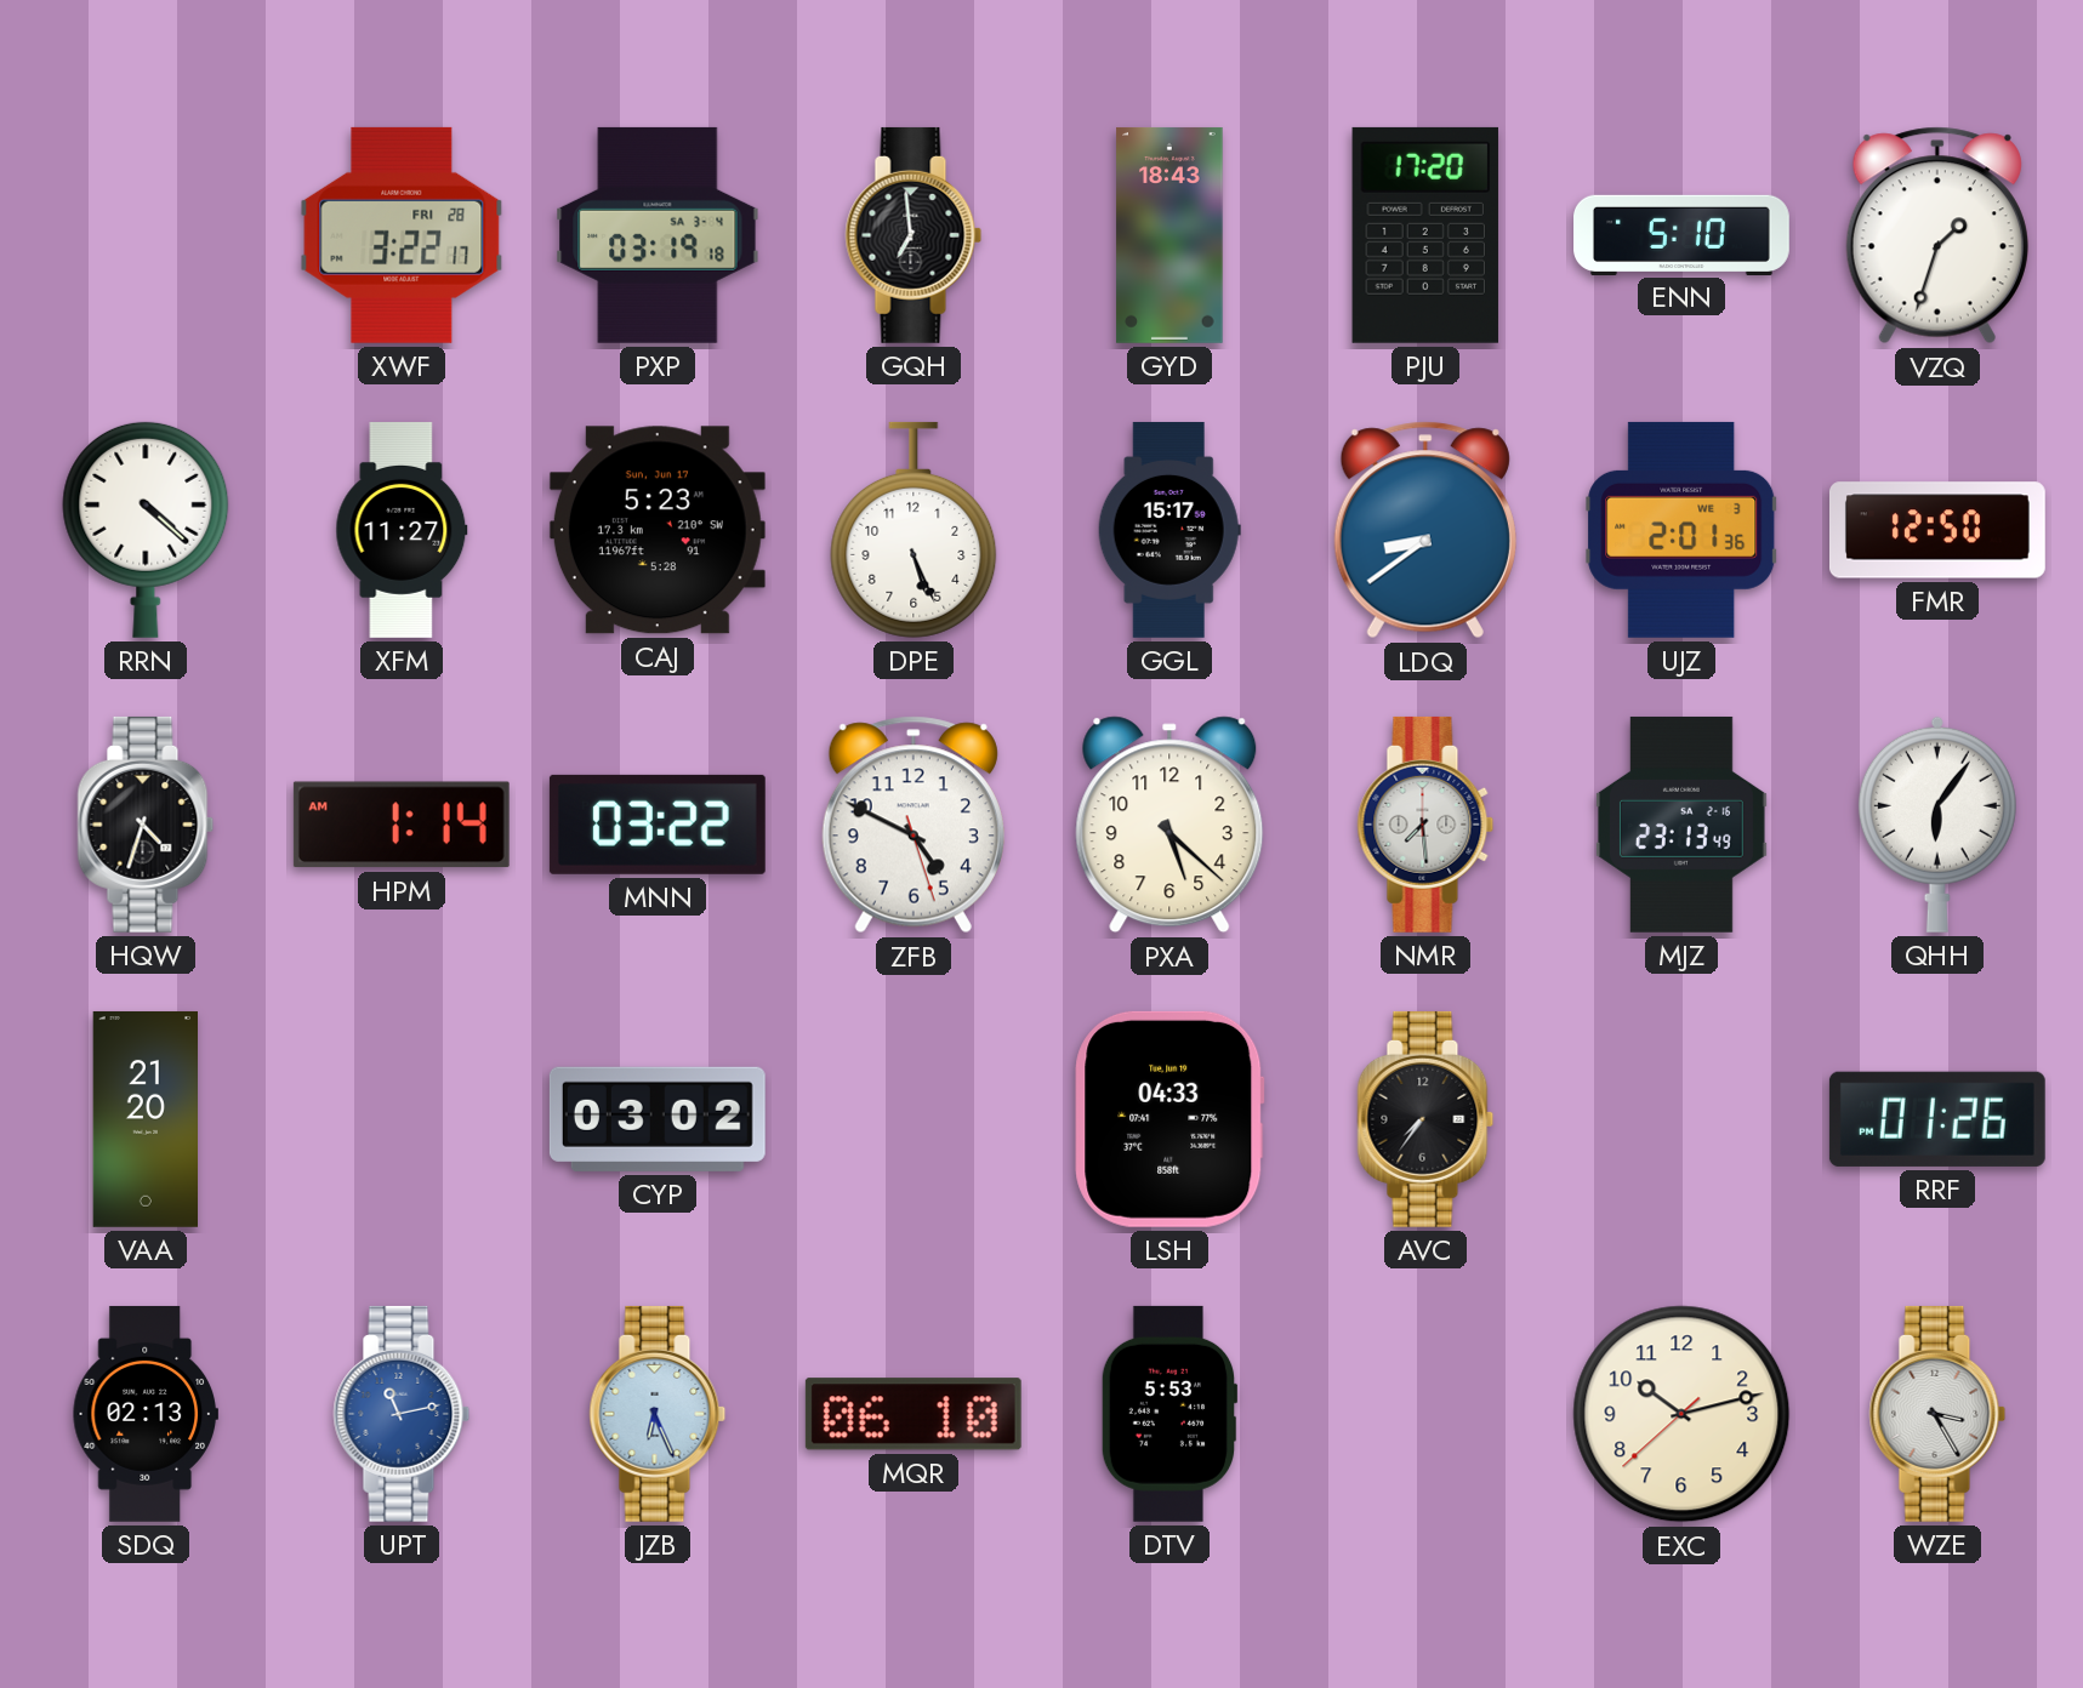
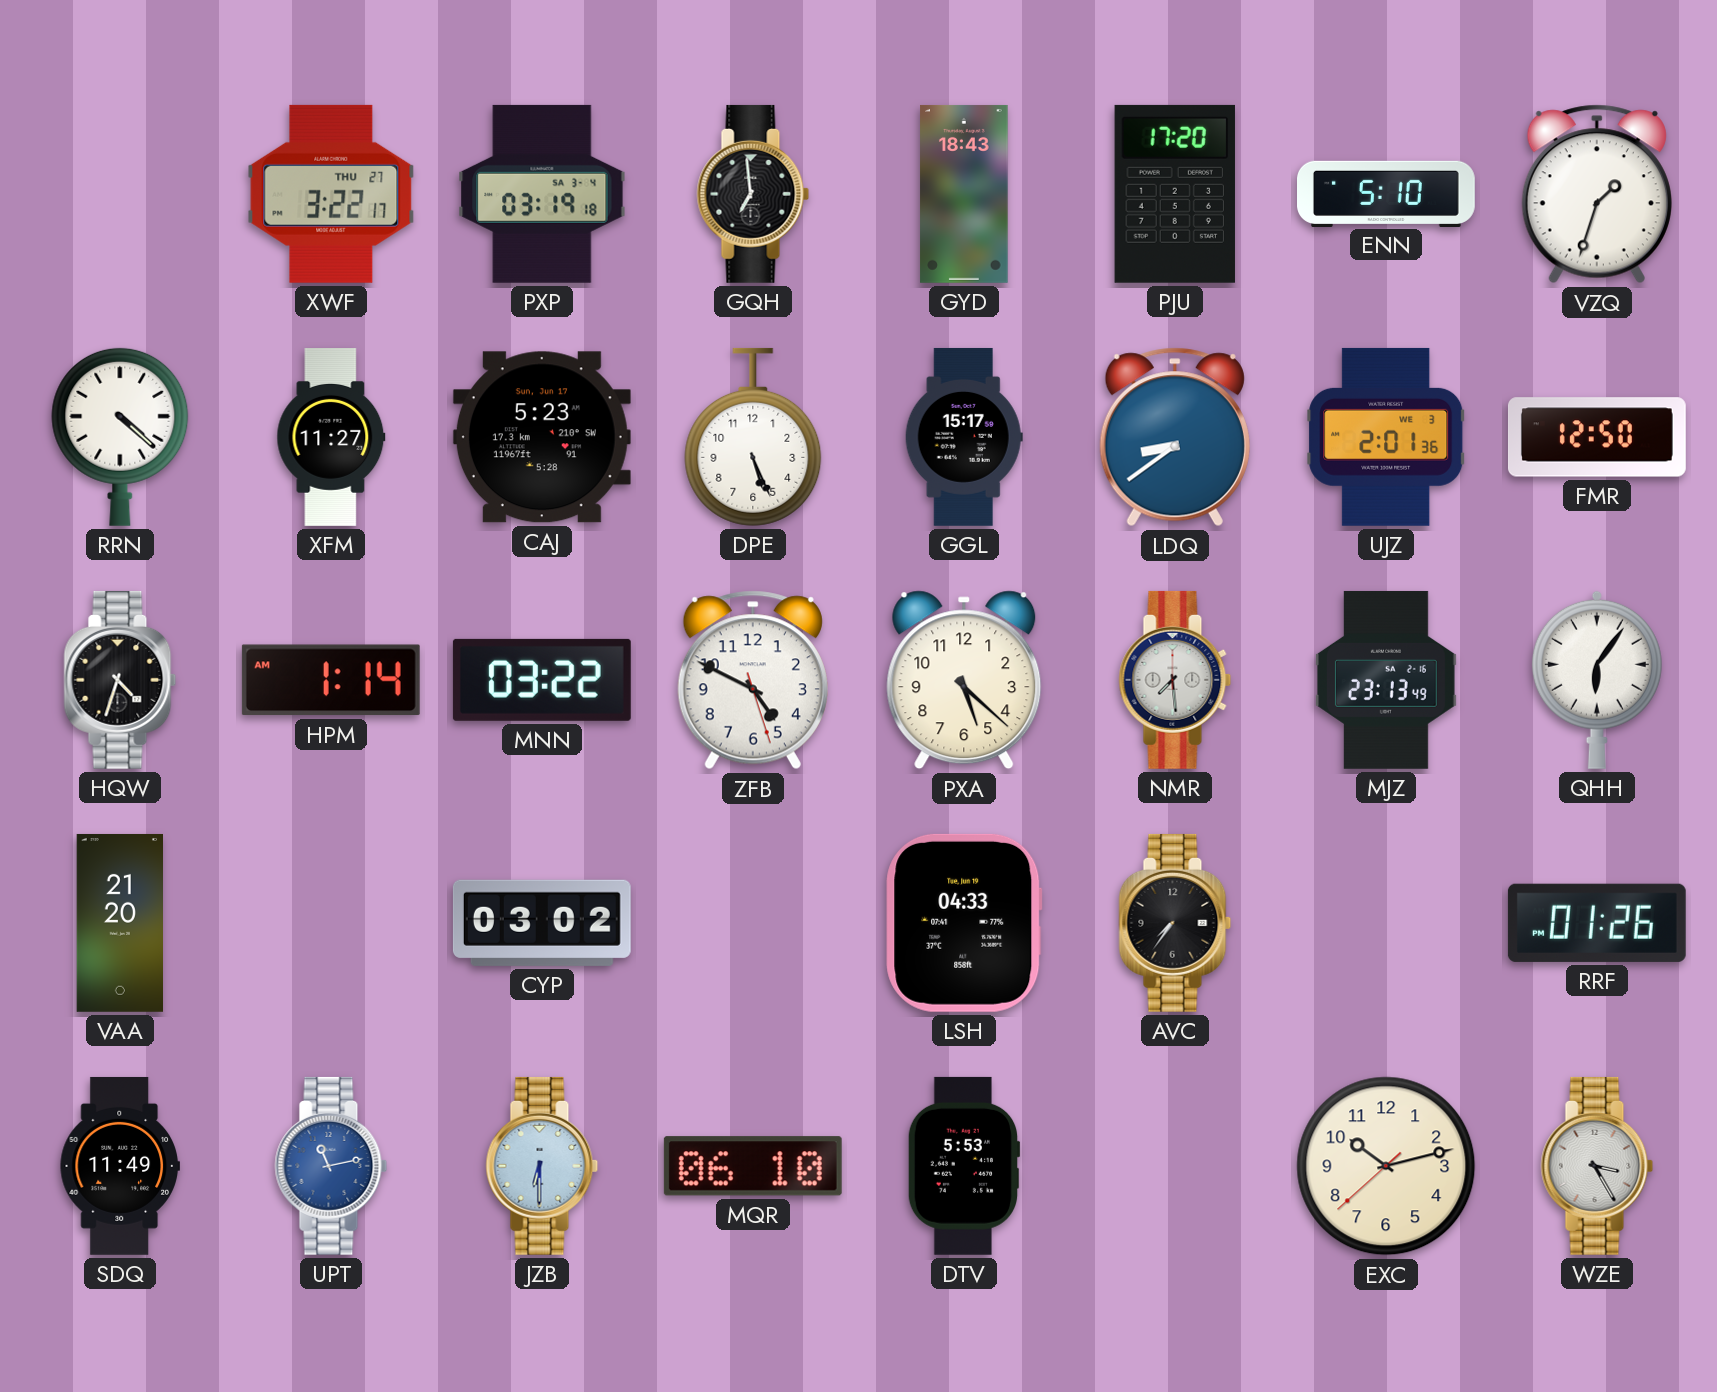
XWF date: FRI 28 -> THU 27
SDQ: 02:13 -> 11:49
JZB: 6:26 -> 6:30
